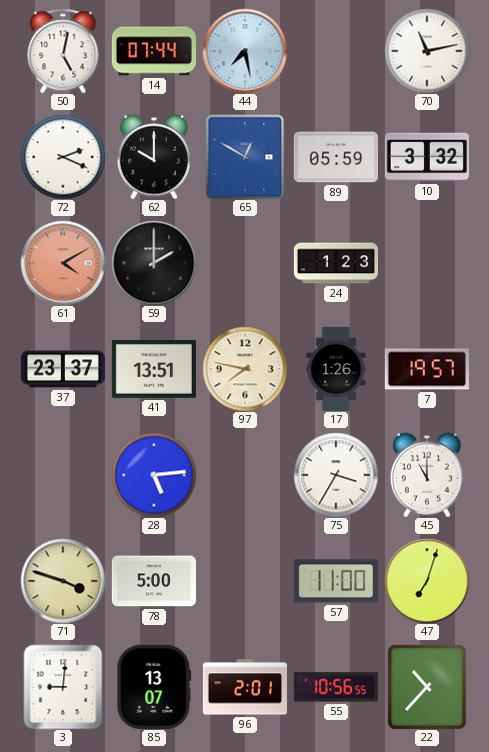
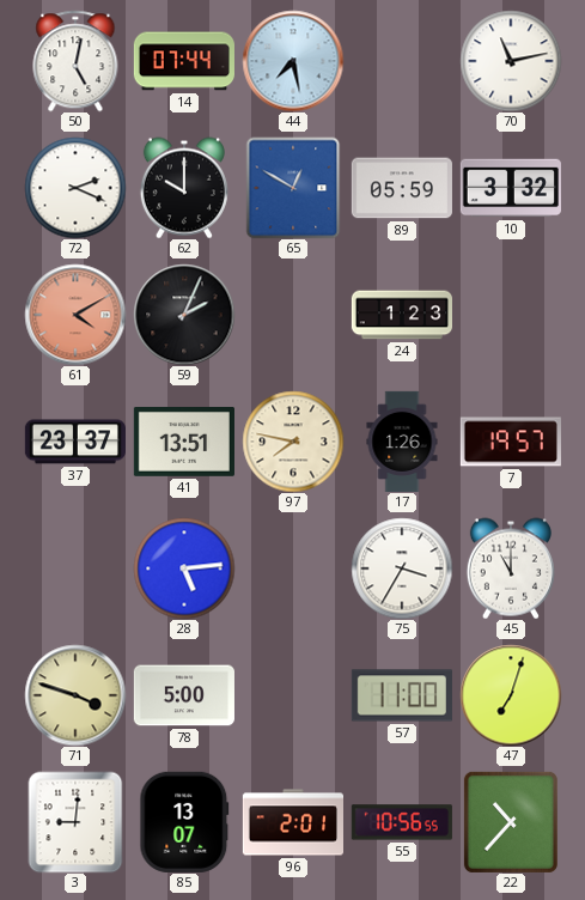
59: 2:00 -> 2:04
